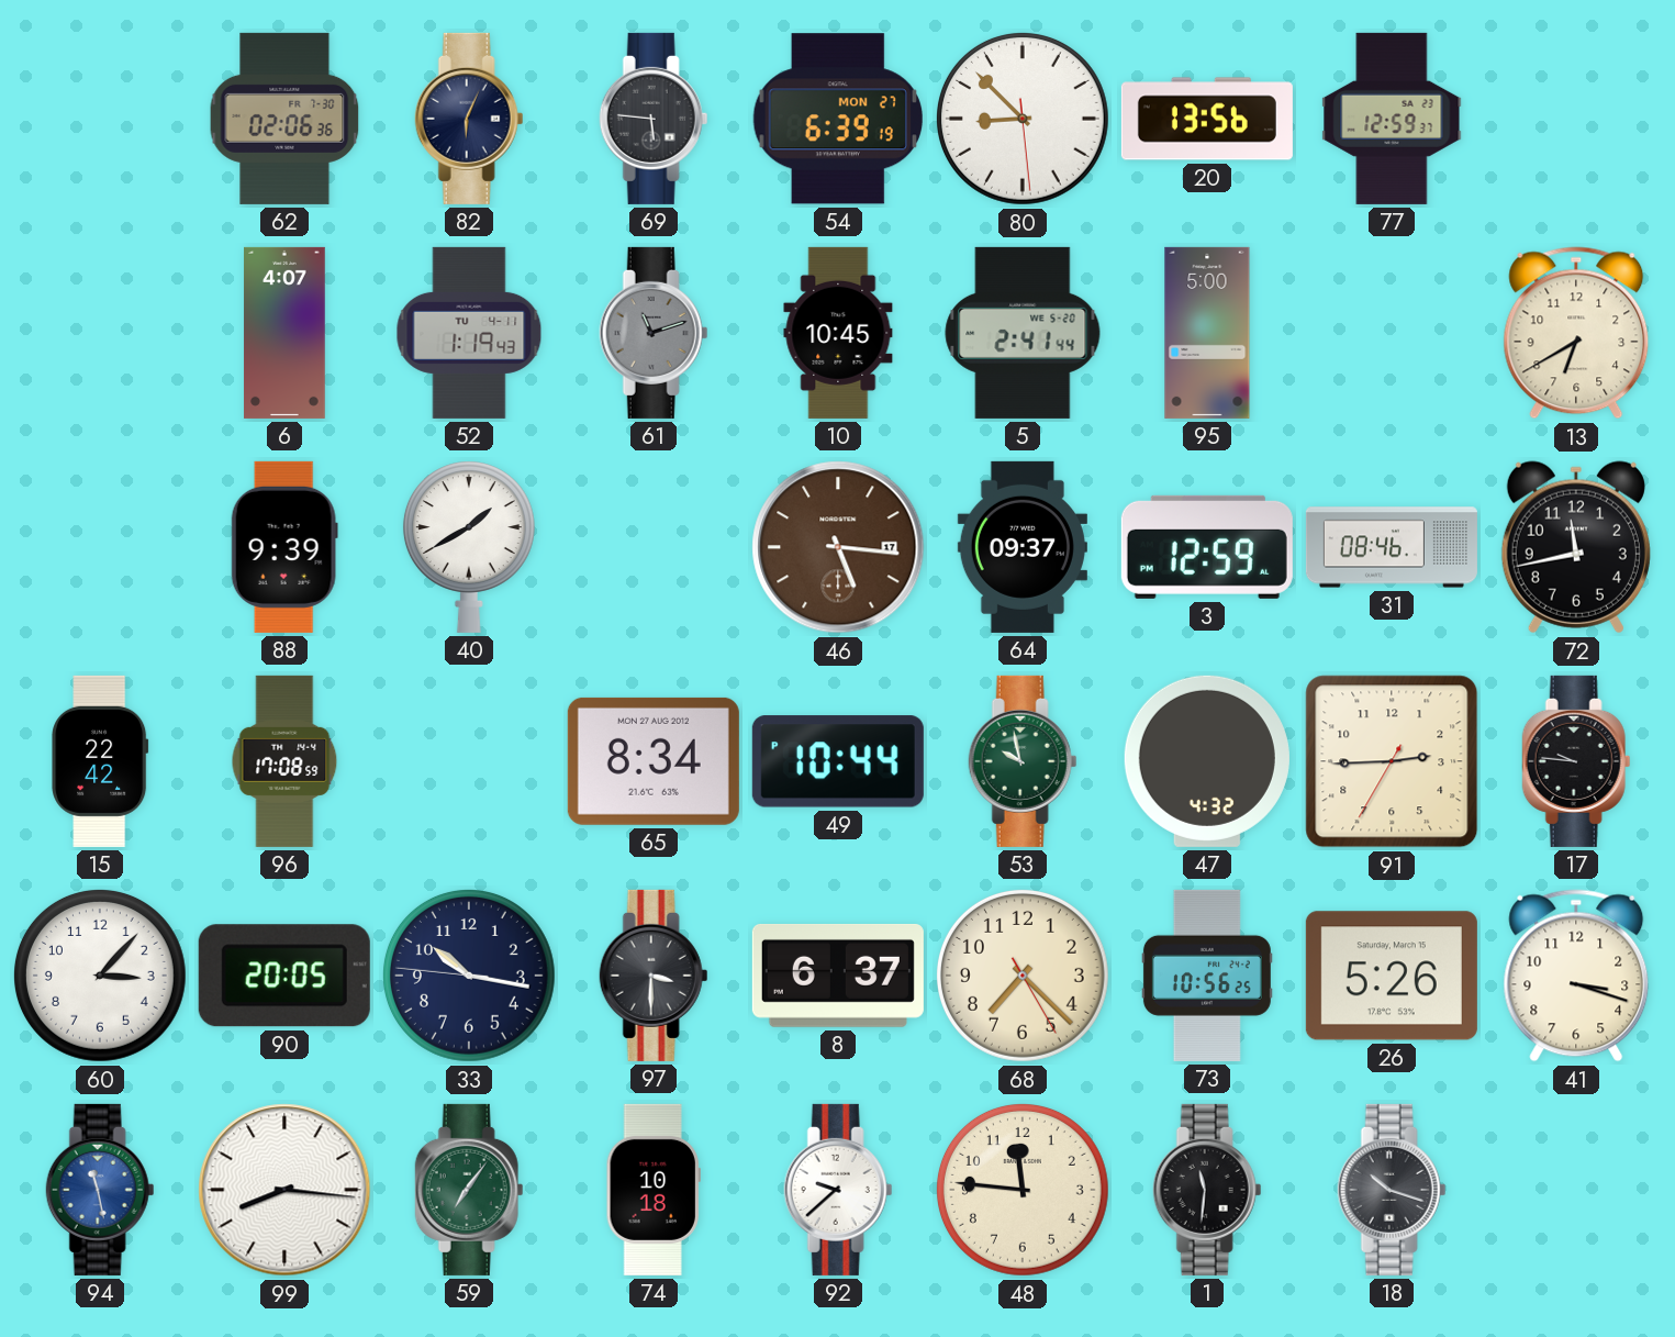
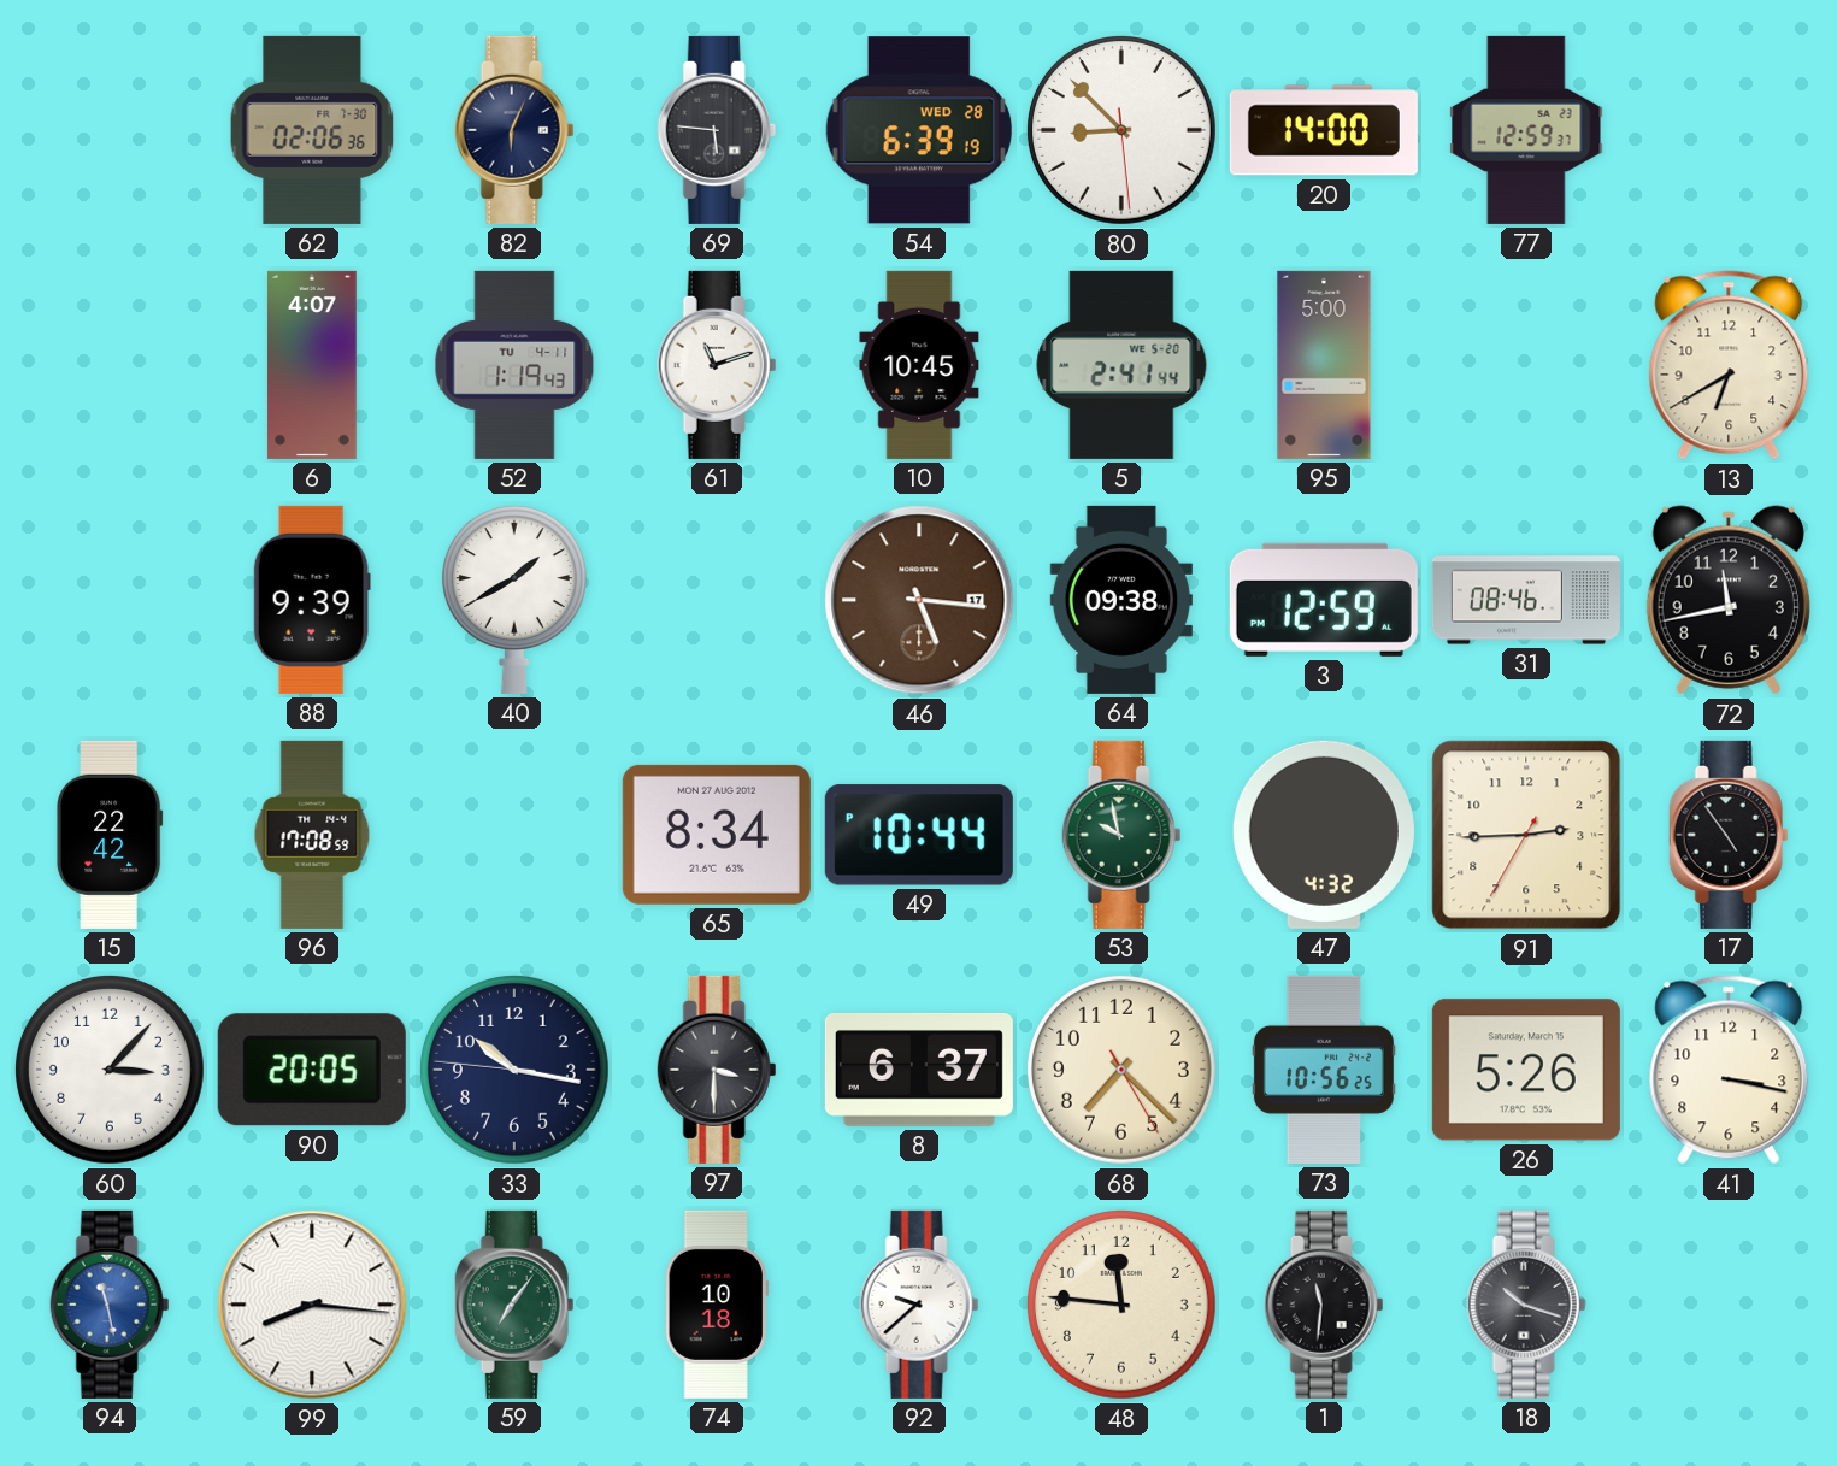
54 date: MON 27 -> WED 28
20: 13:56 -> 14:00
61 dial: grey -> white
64: 09:37 -> 09:38
17: 9:46 -> 4:54
41: 3:18 -> 3:17
